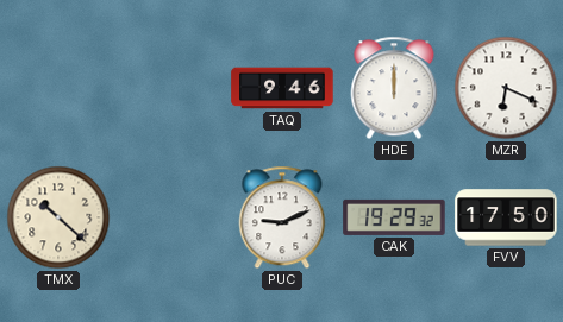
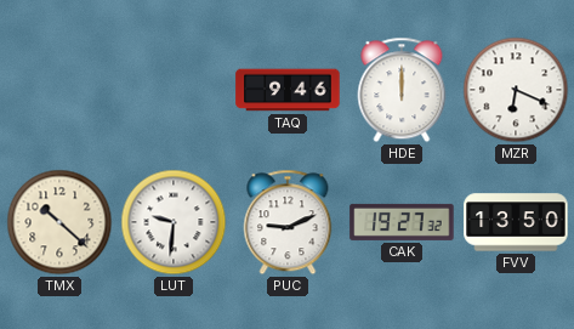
LUT: none -> 9:31
CAK: 19:29 -> 19:27
FVV: 17:50 -> 13:50
